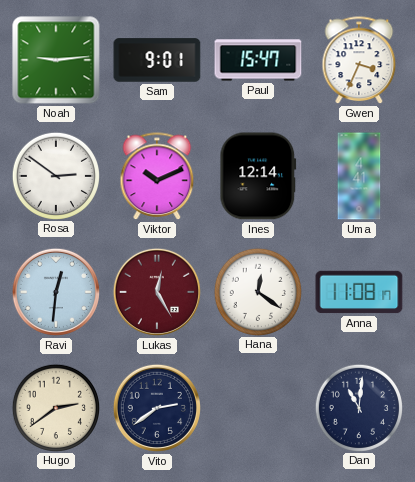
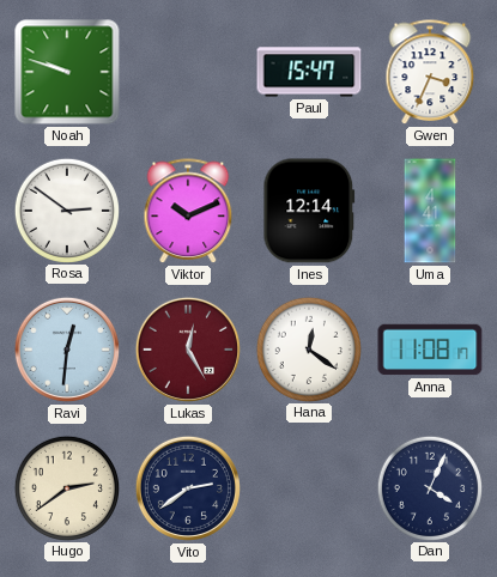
Noah: 9:14 -> 9:48
Sam: 9:01 -> none
Dan: 11:01 -> 4:04
